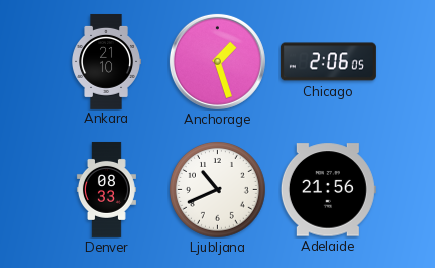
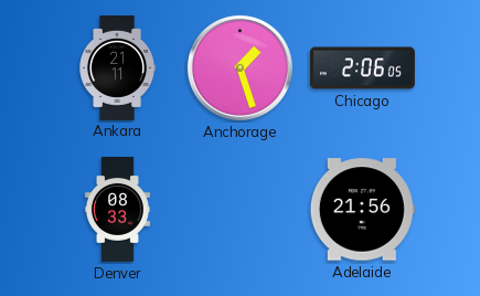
Ankara: 21:10 -> 21:11
Ljubljana: 10:41 -> none
